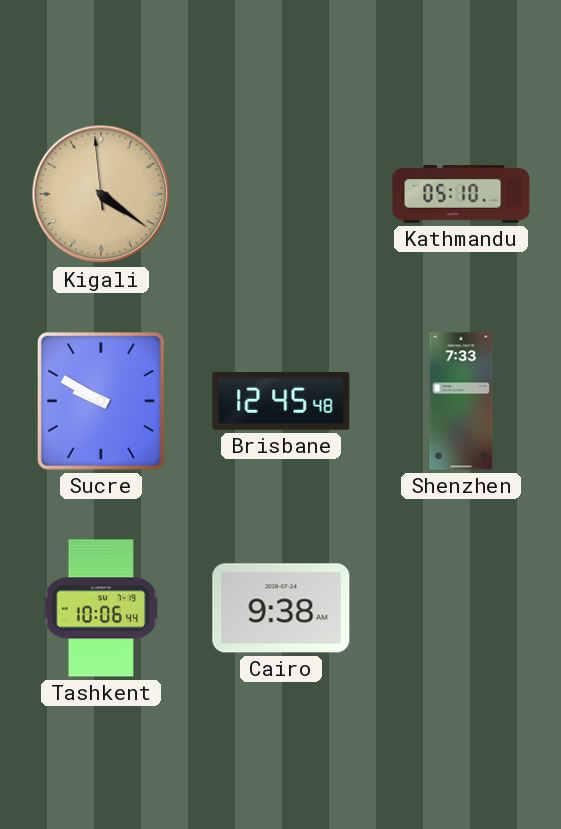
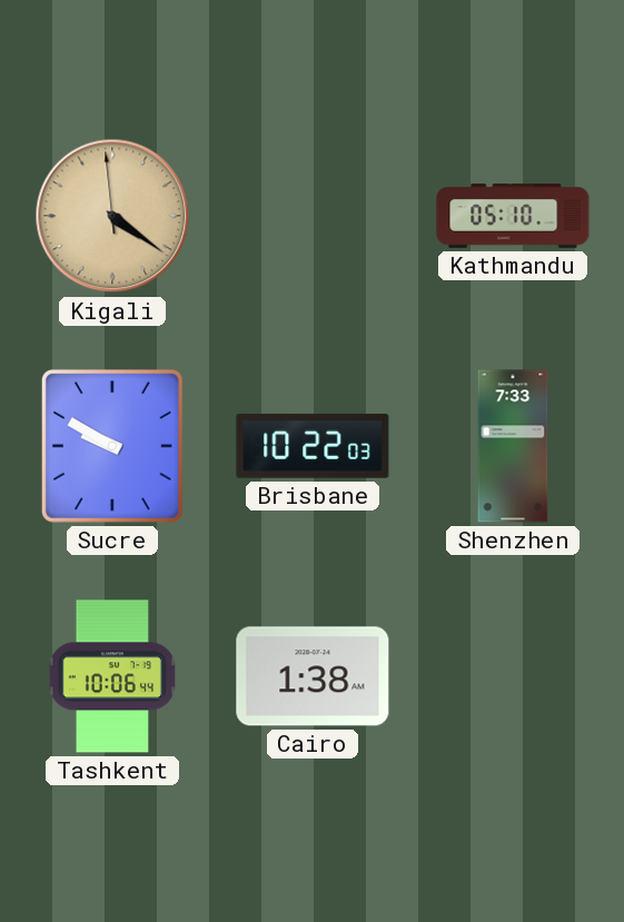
Brisbane: 12:45 -> 10:22
Cairo: 9:38 -> 1:38
